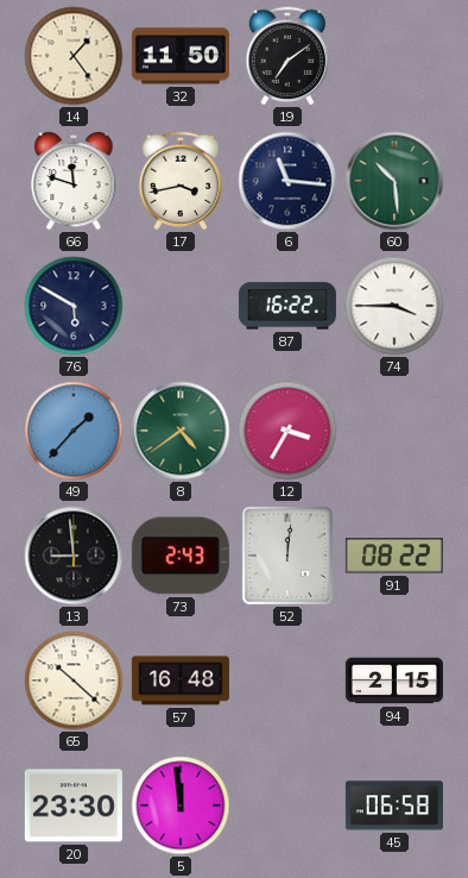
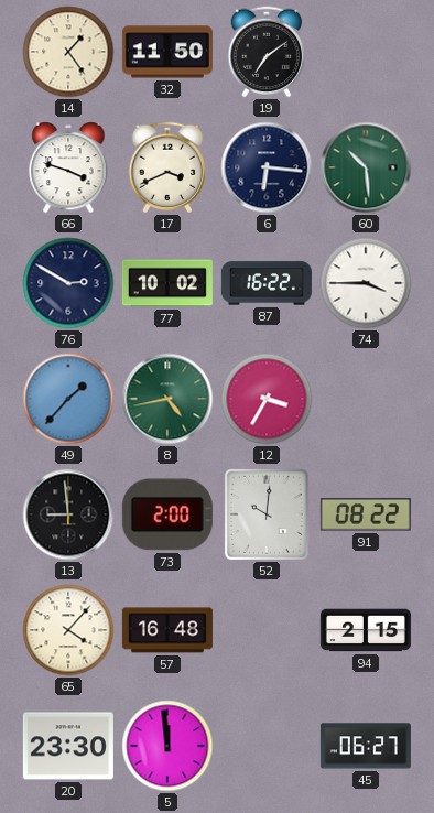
66: 11:48 -> 3:48
17: 3:43 -> 3:41
6: 11:16 -> 6:16
76: 5:50 -> 2:50
77: none -> 10:02
8: 4:39 -> 4:43
73: 2:43 -> 2:00
52: 12:01 -> 10:01
65: 10:22 -> 4:07
45: 06:58 -> 06:27
